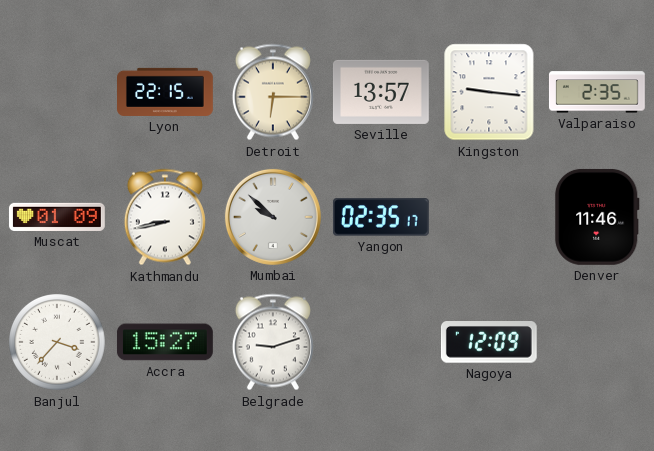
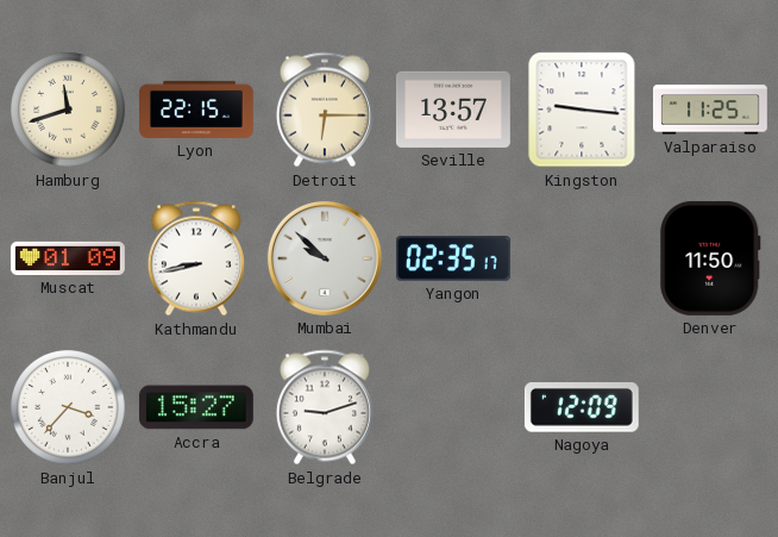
Hamburg: none -> 11:42
Valparaiso: 2:35 -> 11:25
Denver: 11:46 -> 11:50
